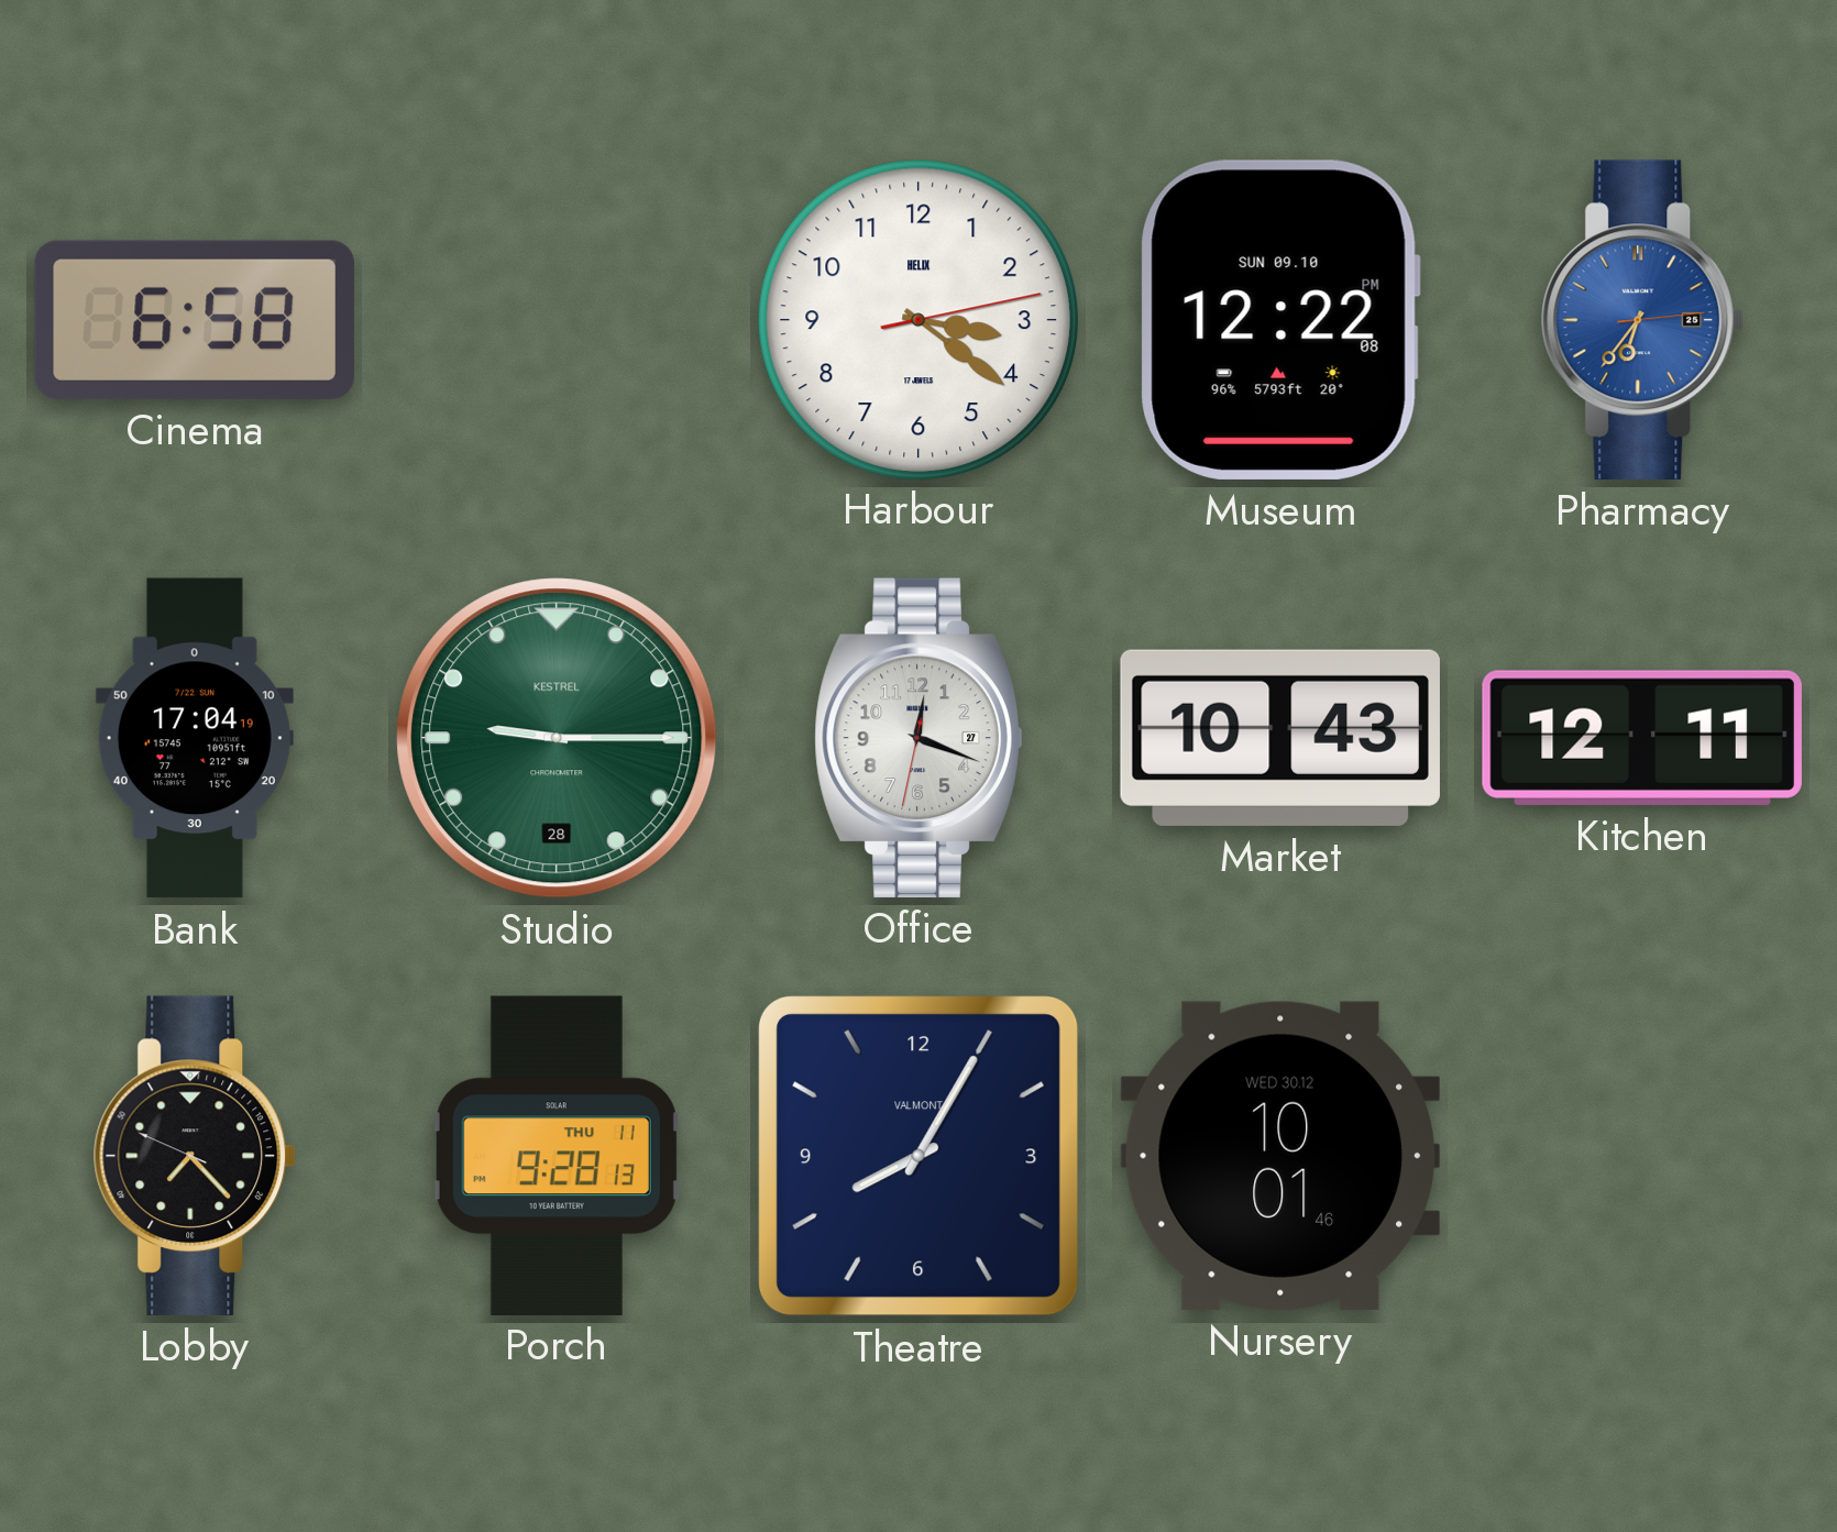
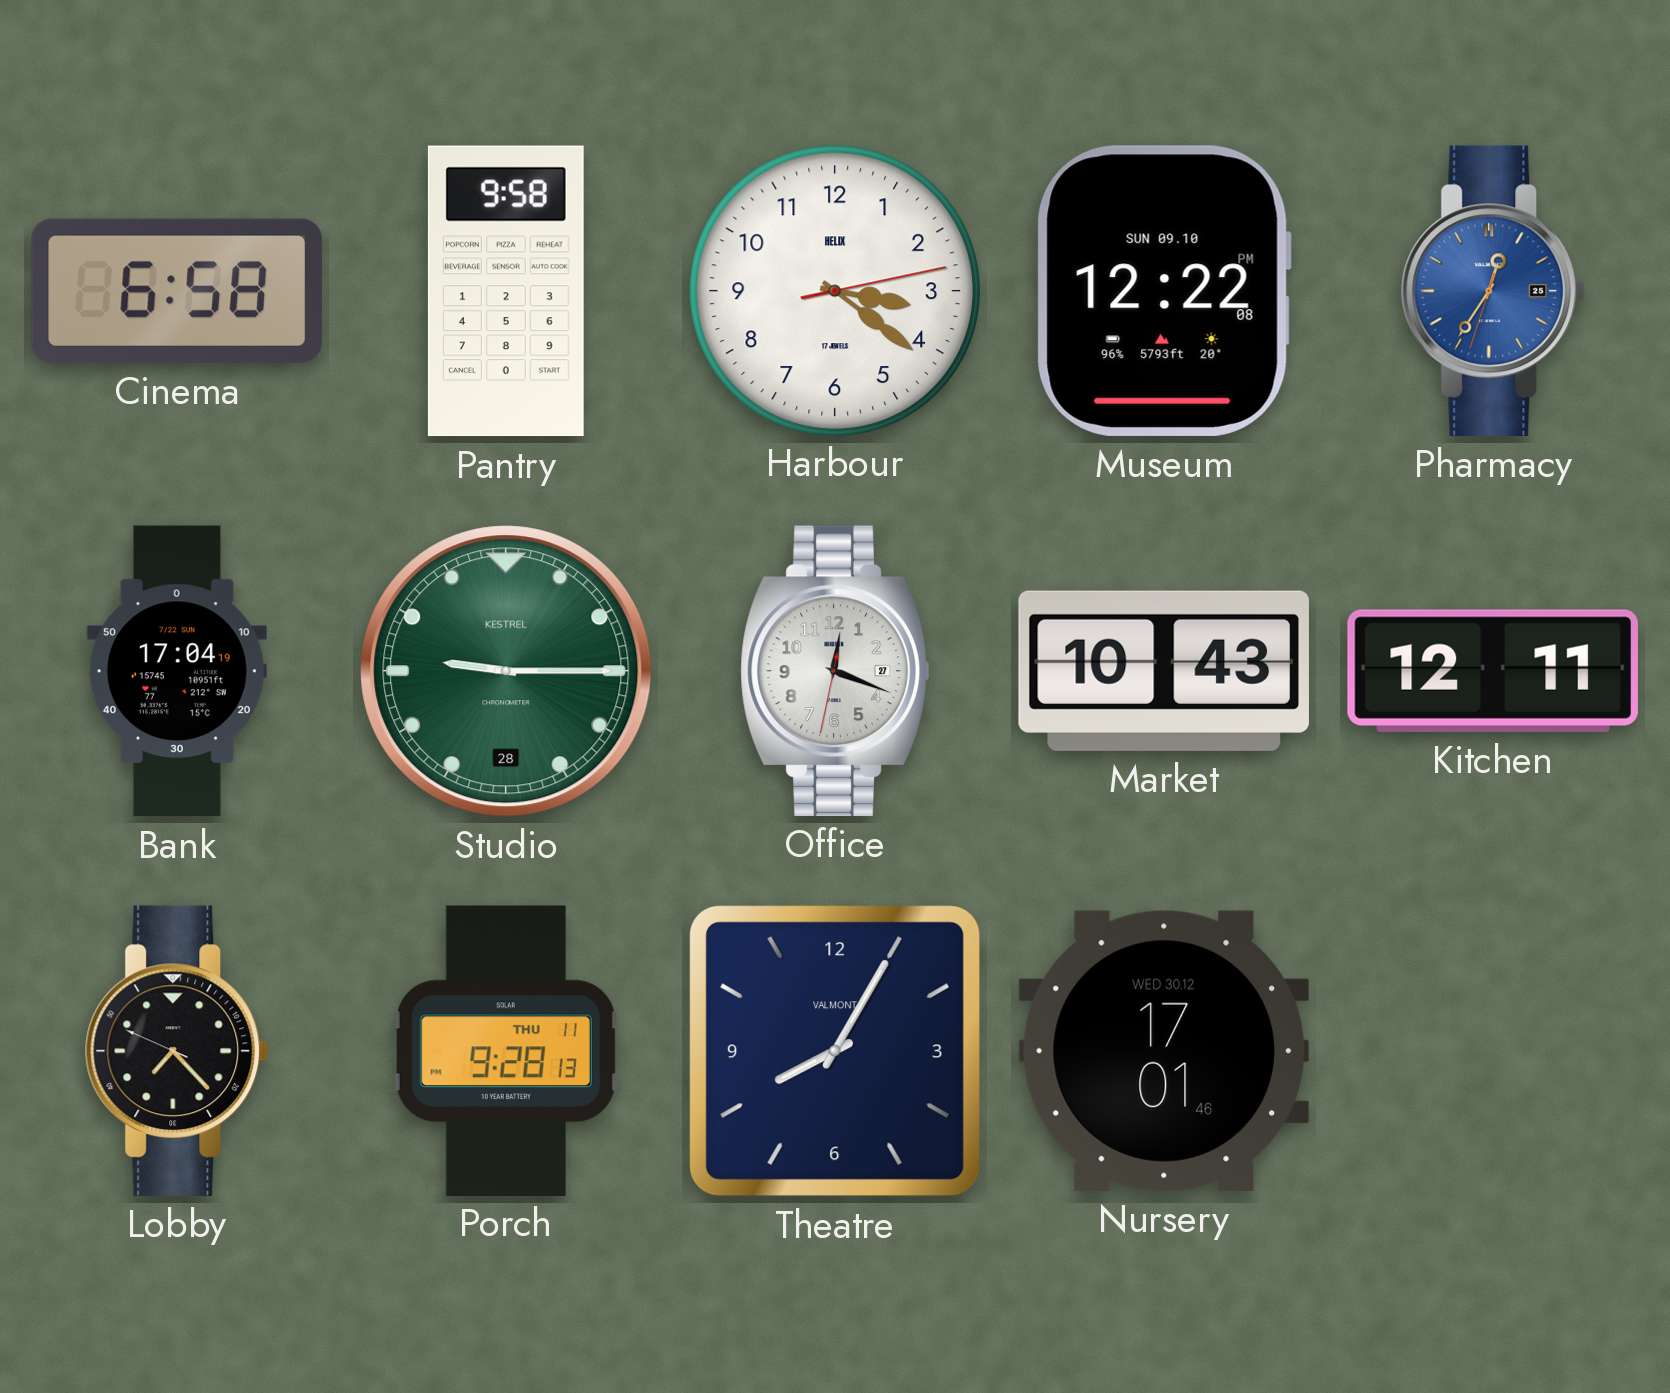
Pantry: none -> 9:58
Pharmacy: 6:36 -> 12:35
Nursery: 10:01 -> 17:01
